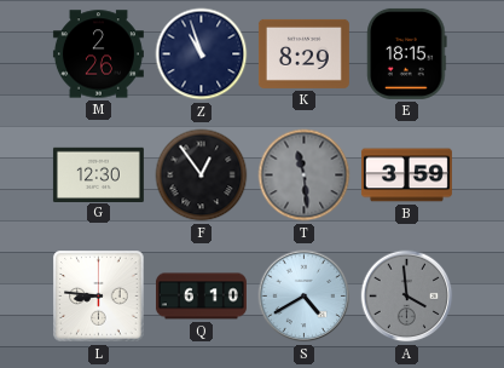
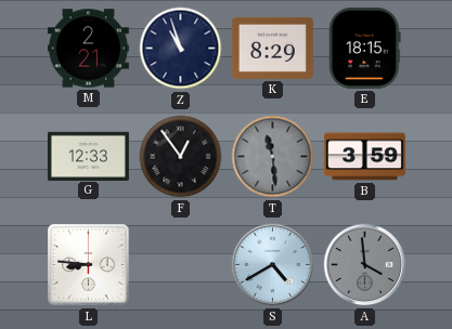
M: 2:26 -> 2:21
G: 12:30 -> 12:33
Q: 6:10 -> none
